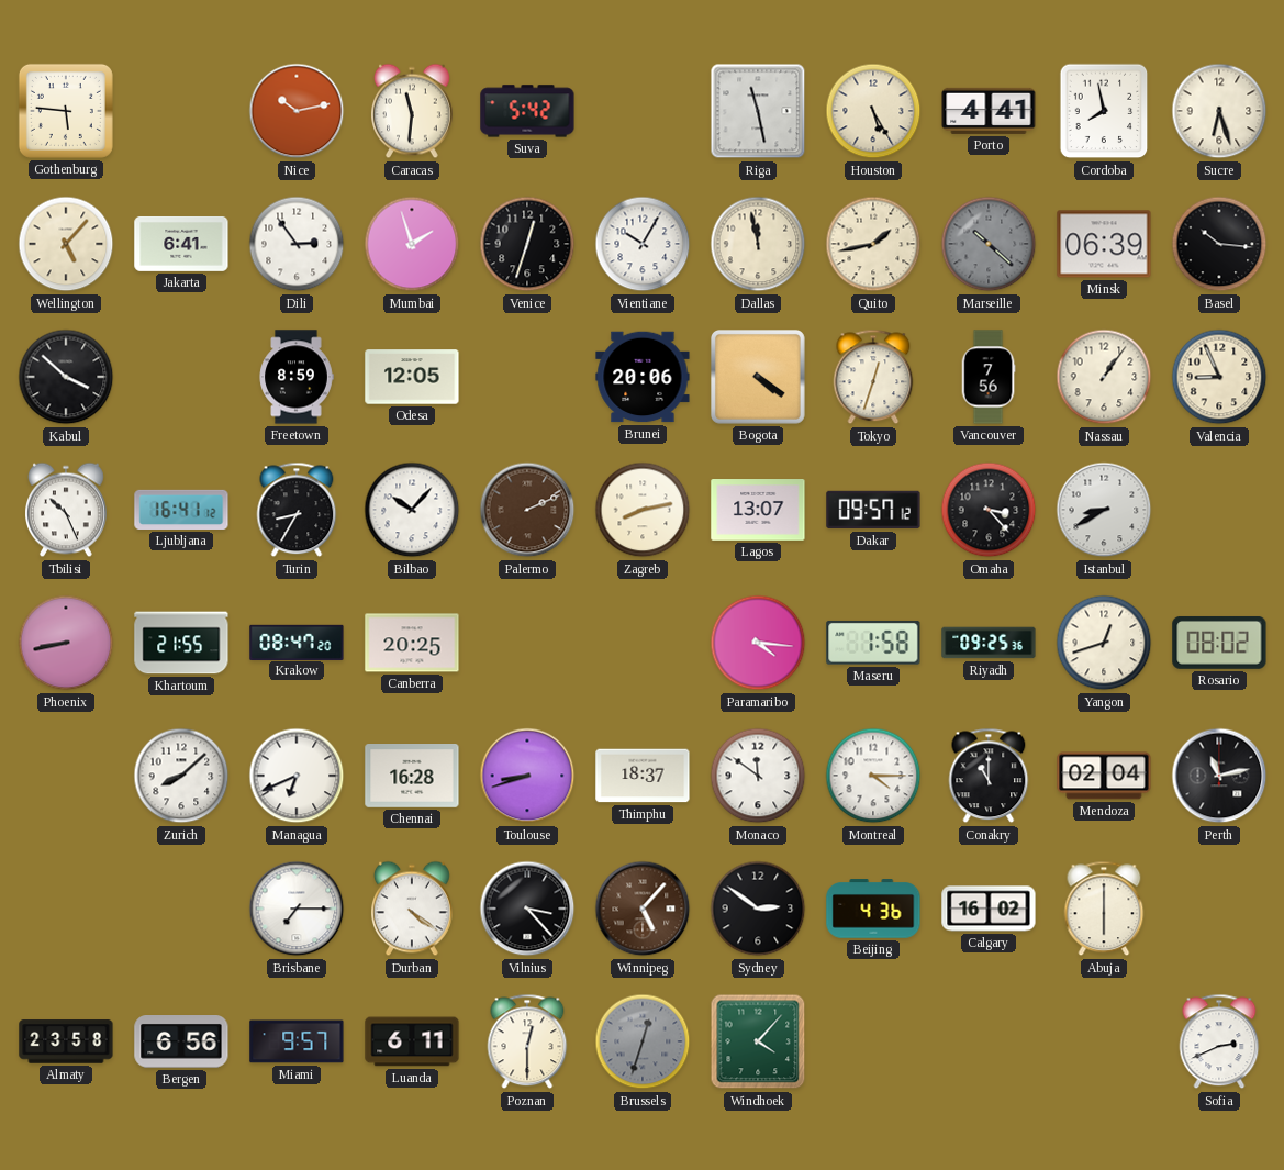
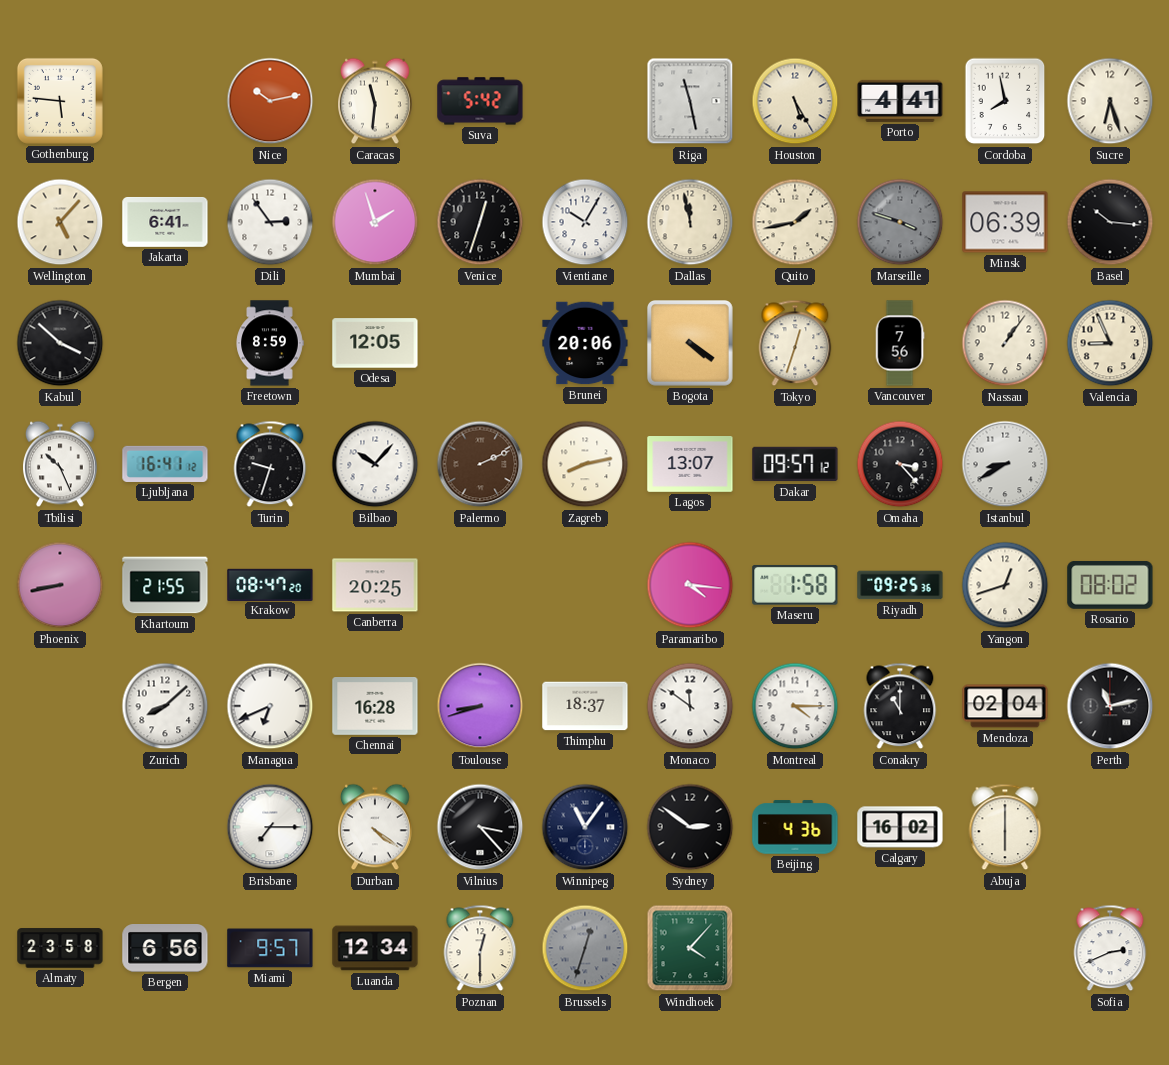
Marseille: 10:22 -> 3:48
Turin: 8:35 -> 9:33
Winnipeg: 5:07 -> 11:06
Winnipeg dial: brown -> navy
Luanda: 6:11 -> 12:34
